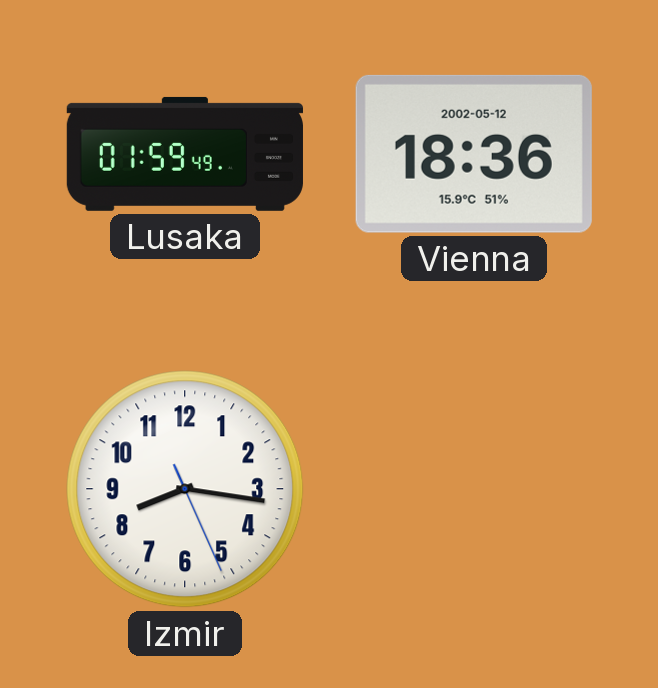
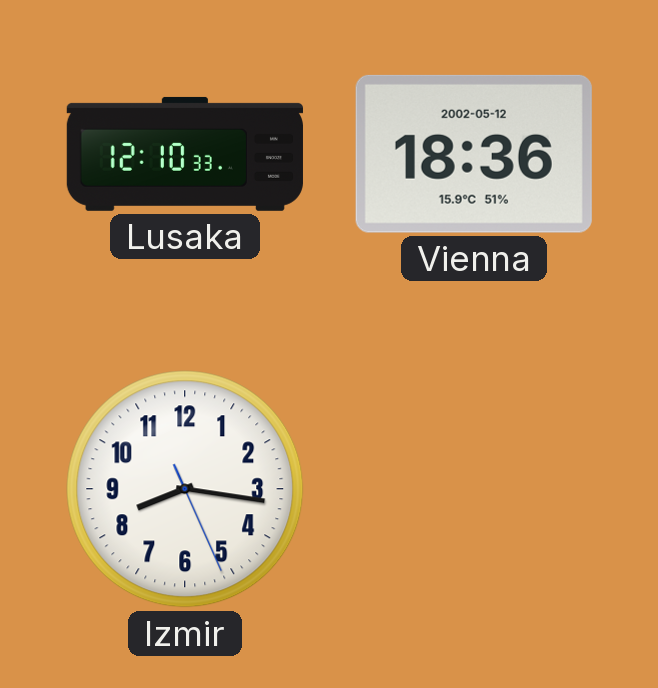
Lusaka: 01:59 -> 12:10
